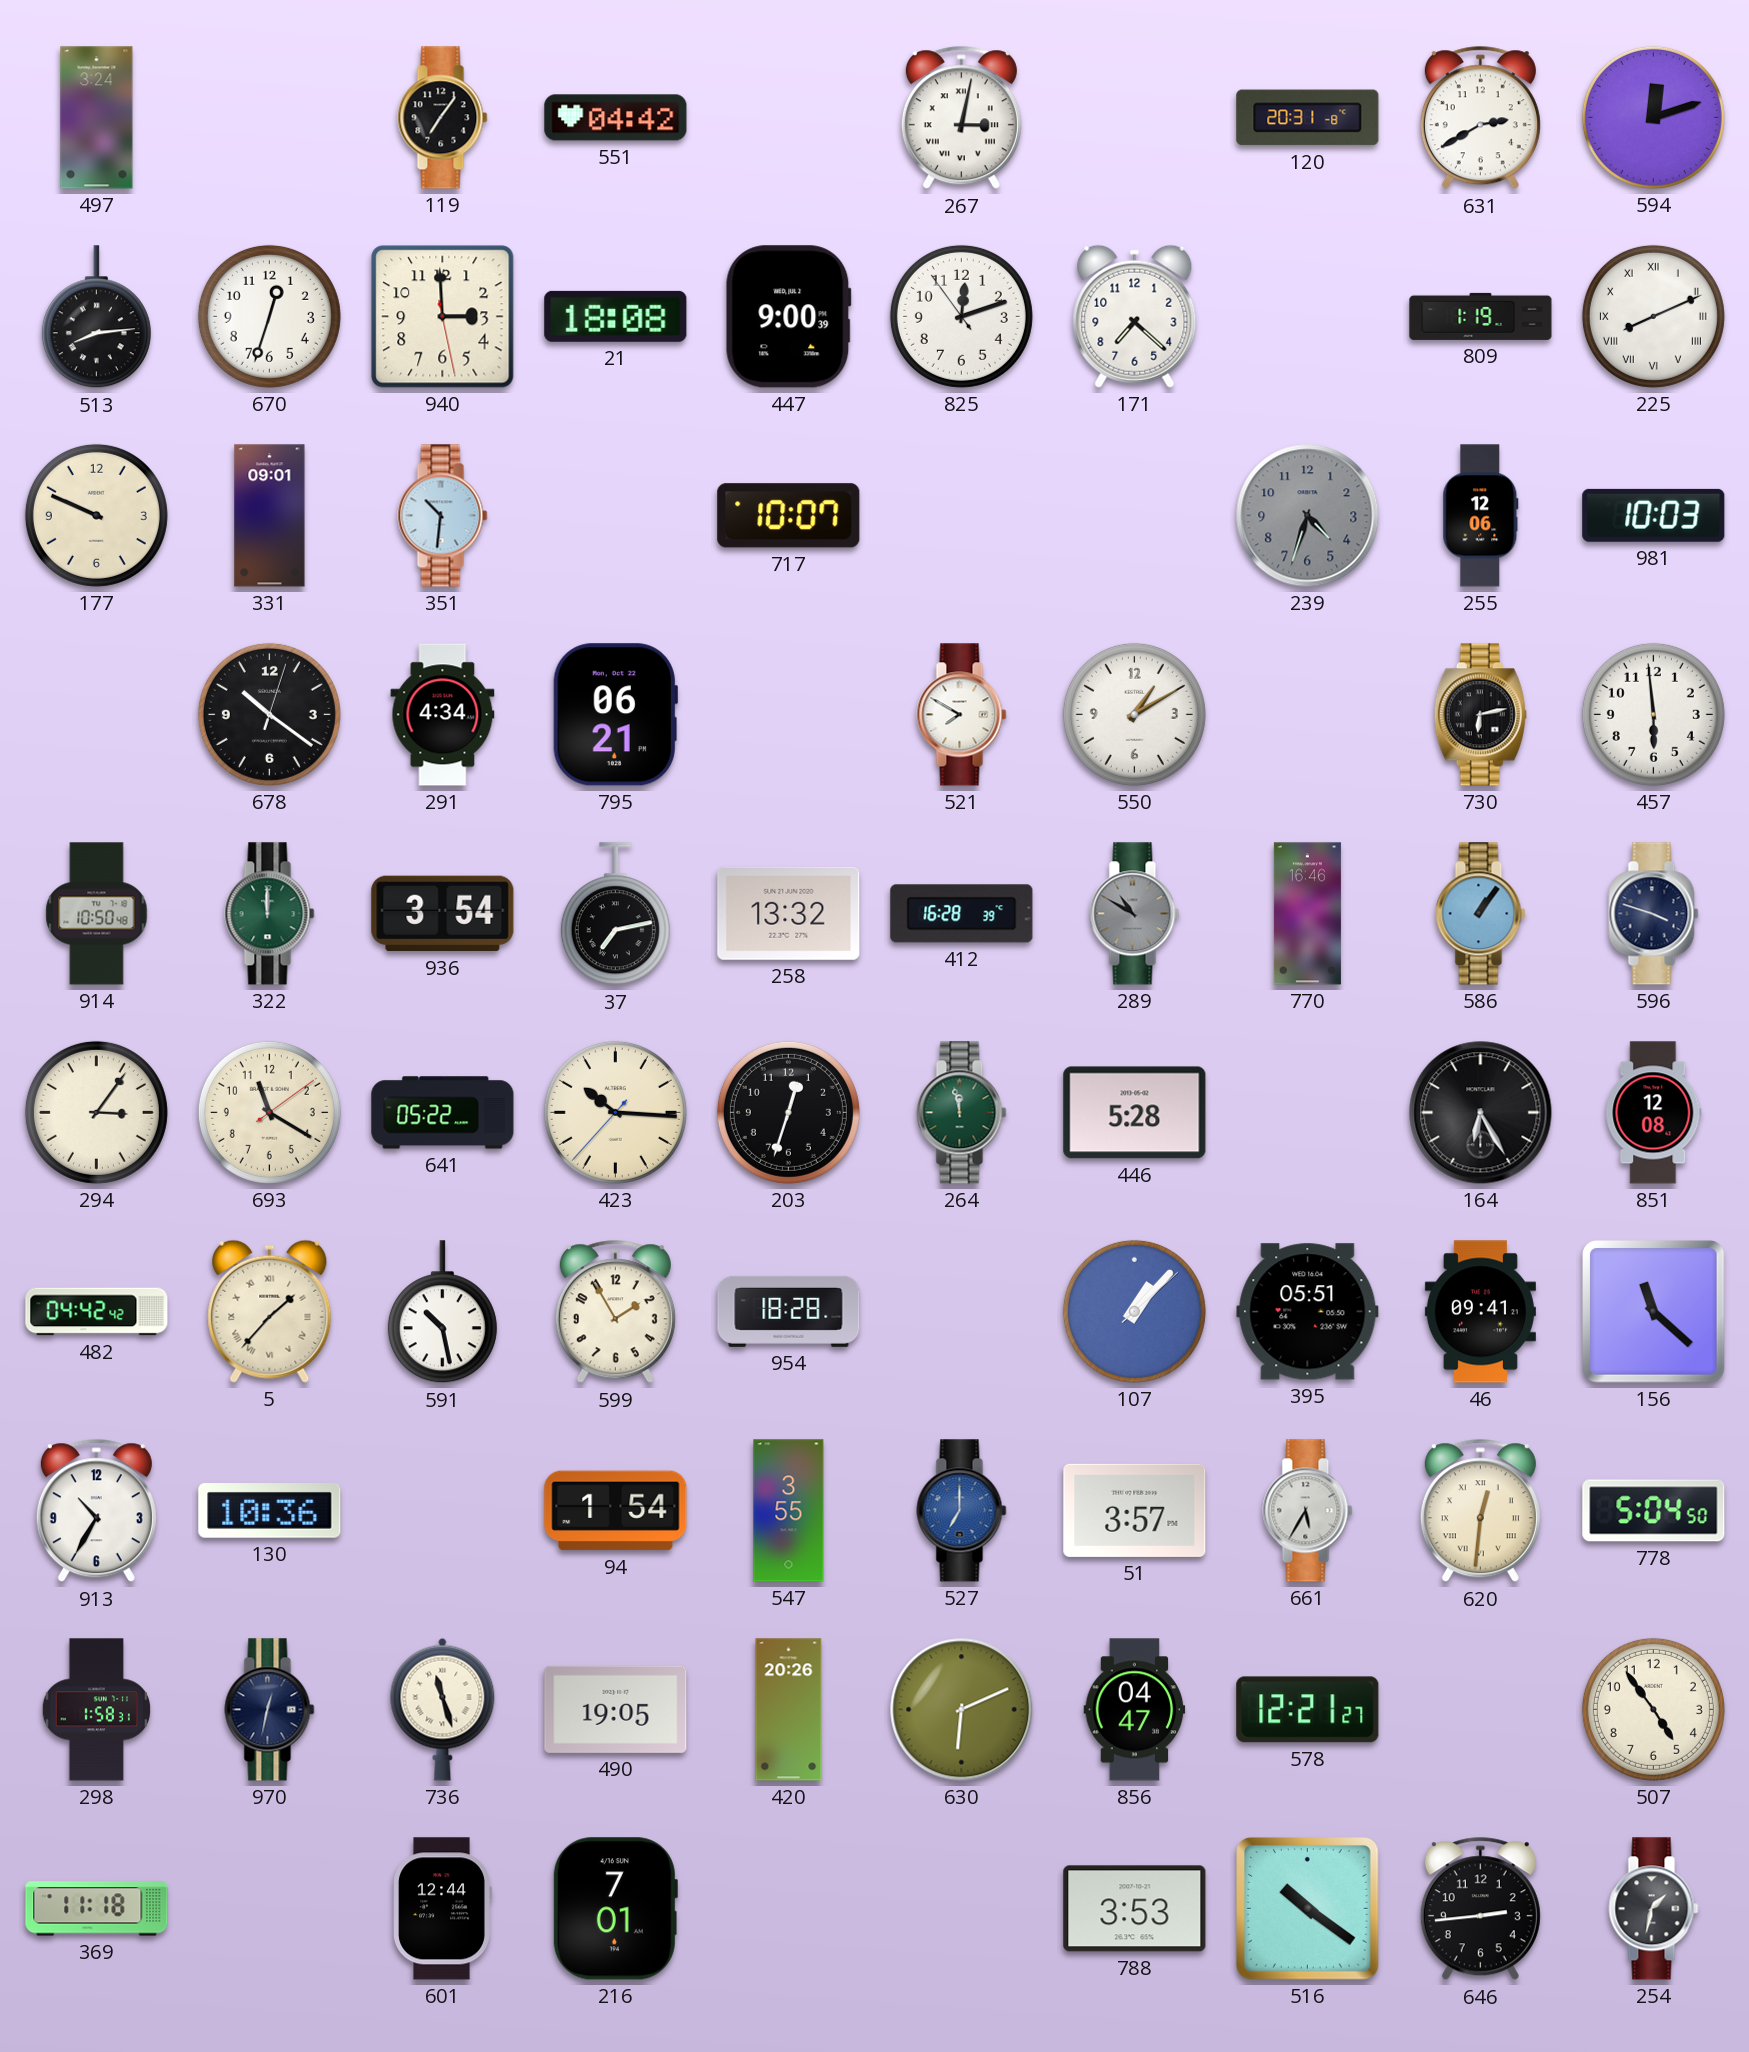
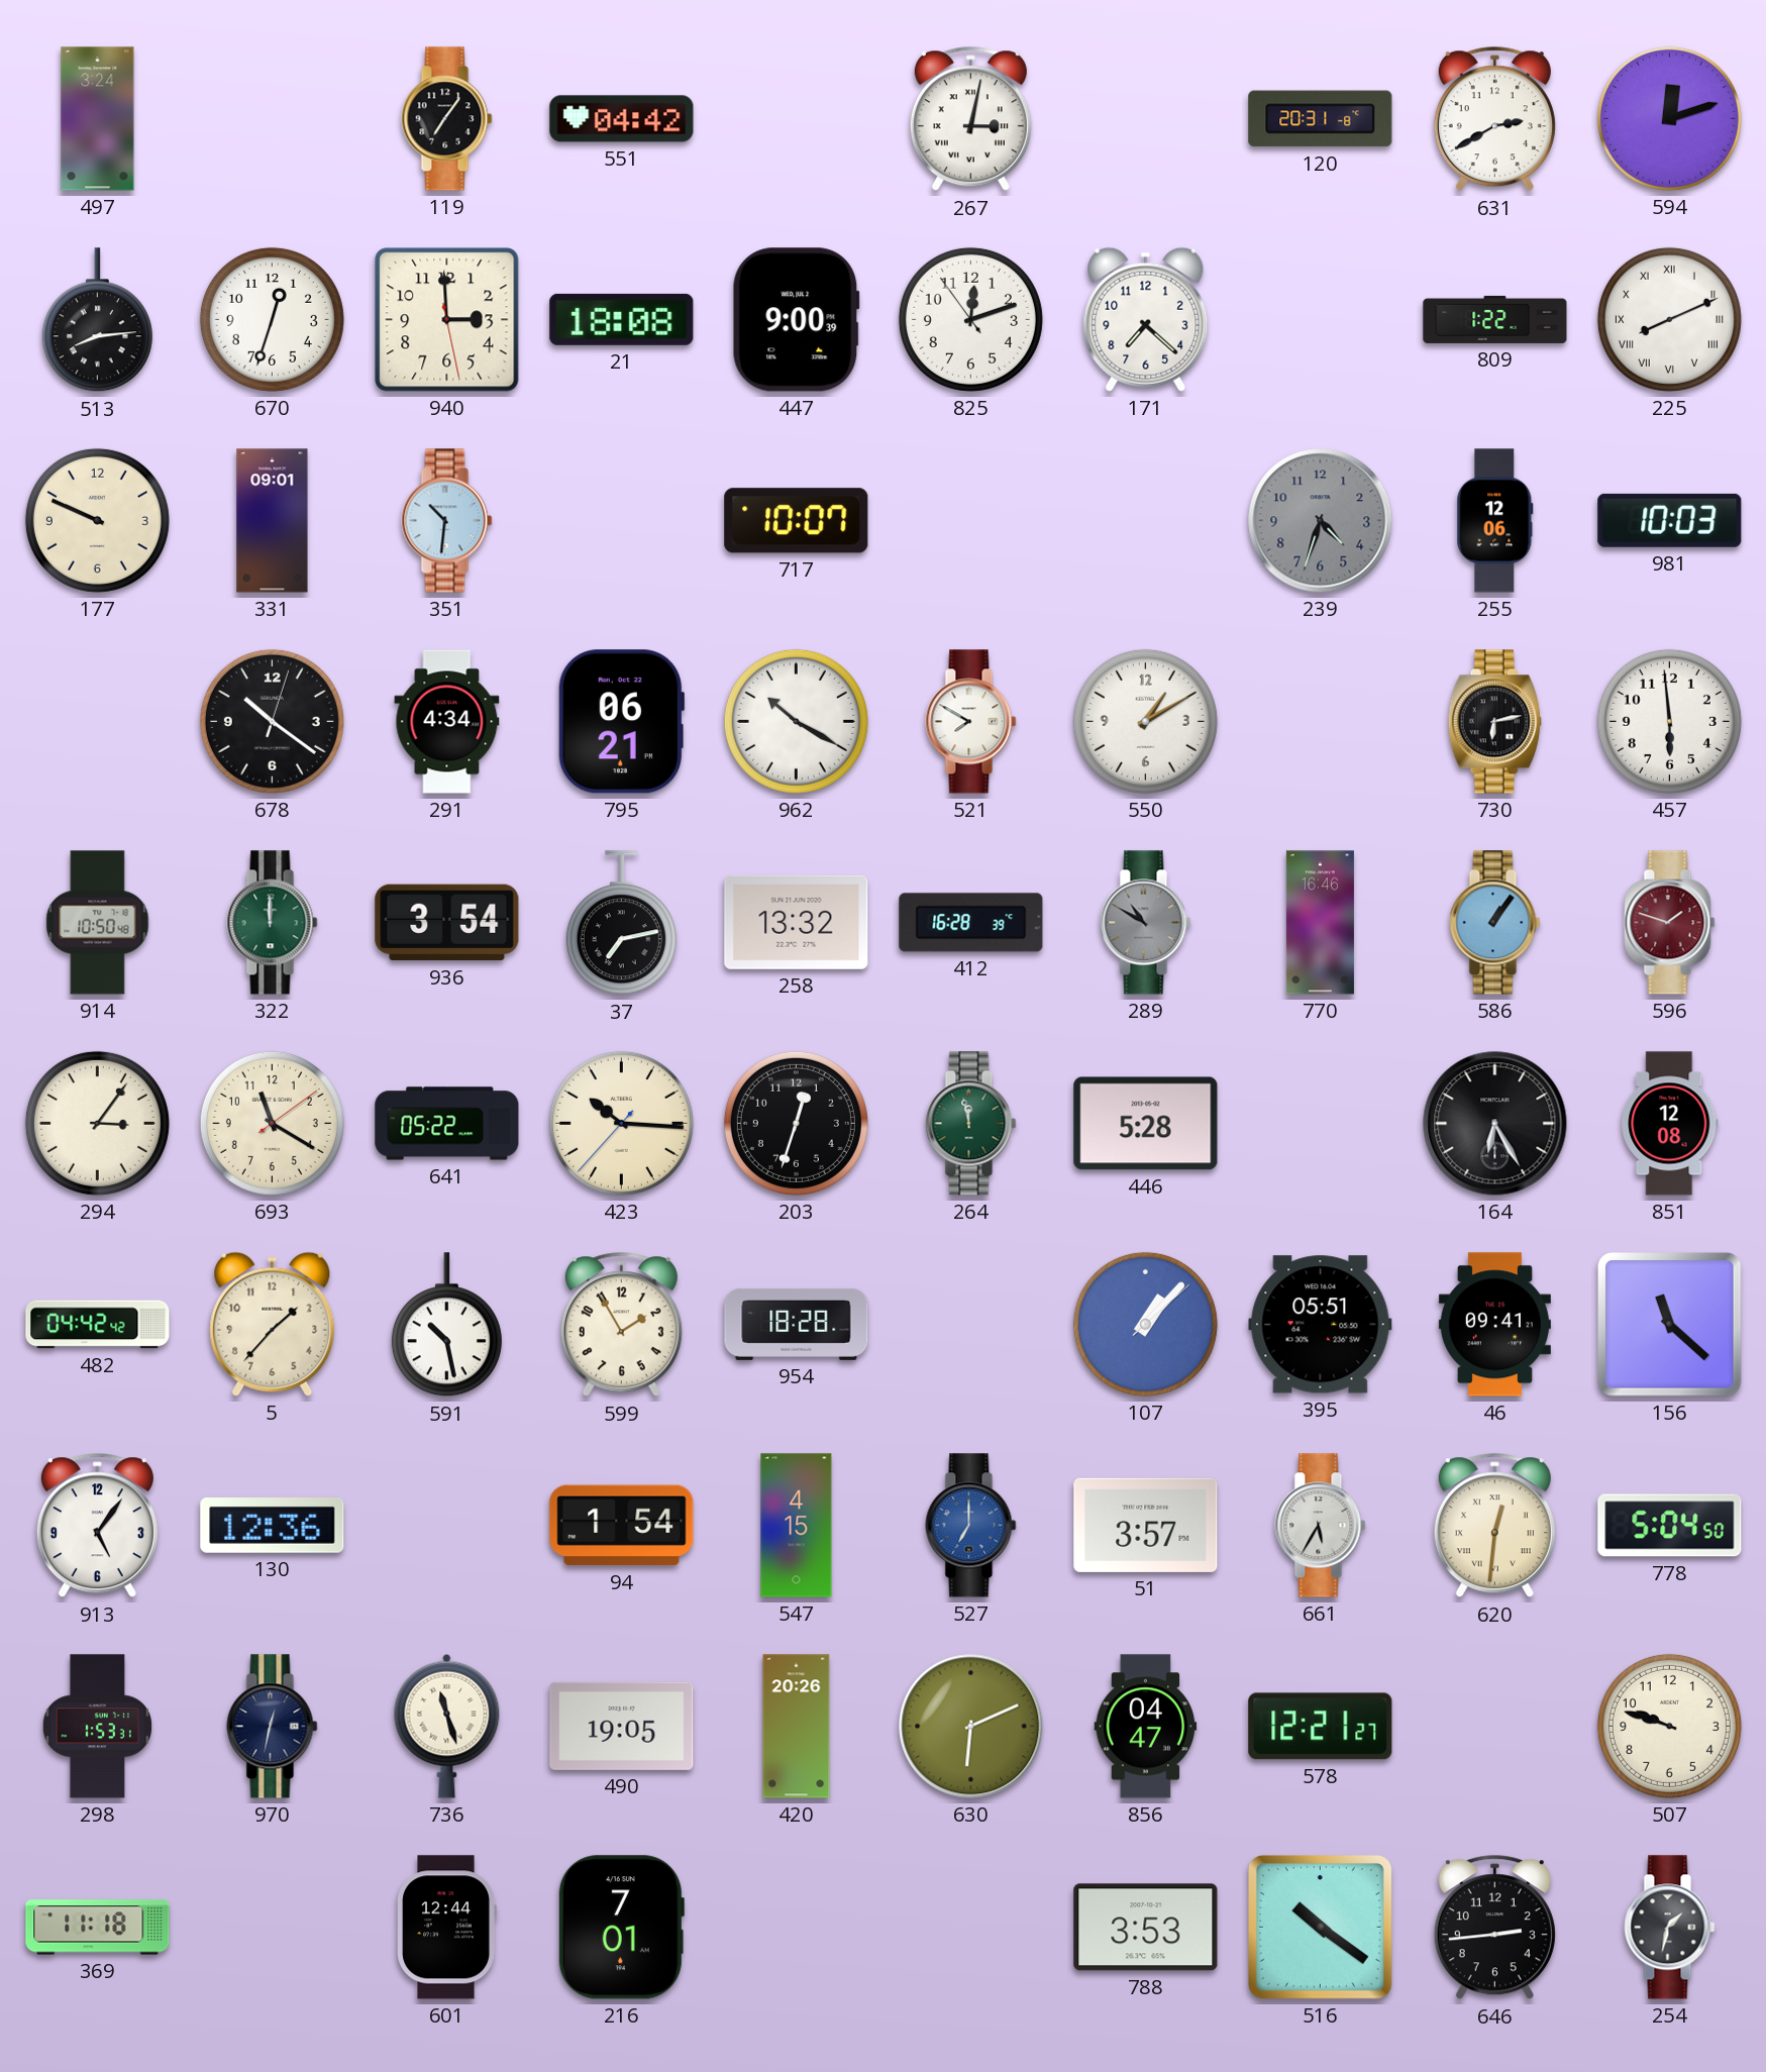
809: 1:19 -> 1:22
962: none -> 10:20
596: 3:48 -> 1:48
596 dial: navy -> burgundy
5 numerals: Roman -> Arabic
913: 10:35 -> 5:06
130: 10:36 -> 12:36
547: 3:55 -> 4:15
298: 1:58 -> 1:53
507: 4:54 -> 9:48
